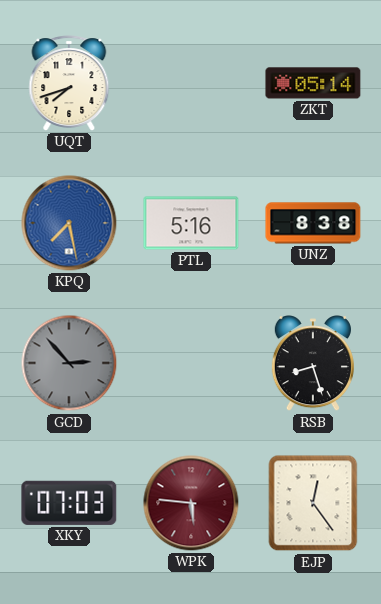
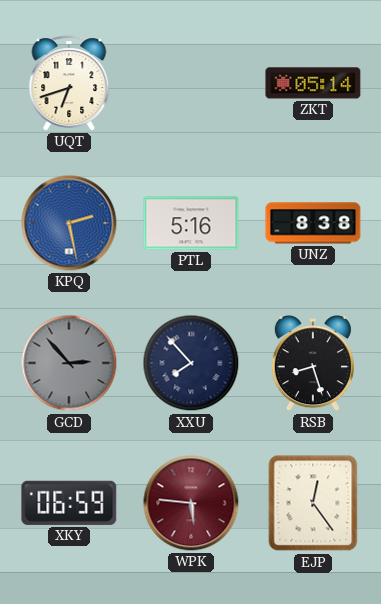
UQT: 7:42 -> 6:42
KPQ: 7:28 -> 2:28
XXU: none -> 7:53
XKY: 07:03 -> 06:59
